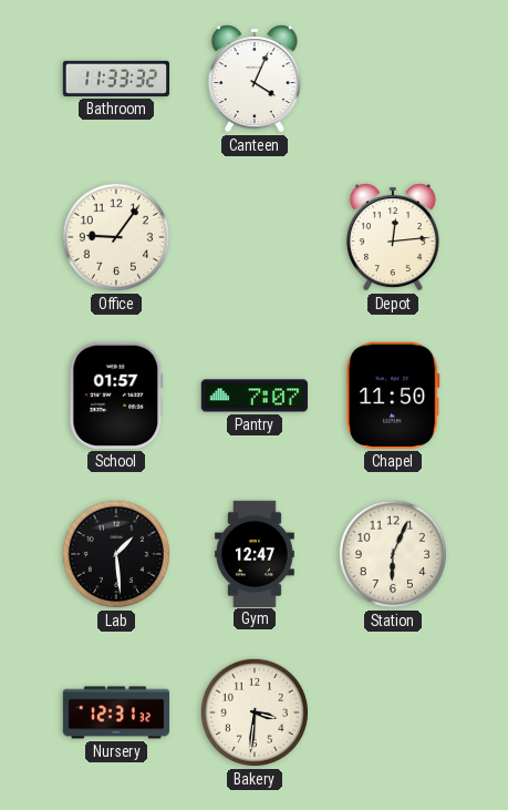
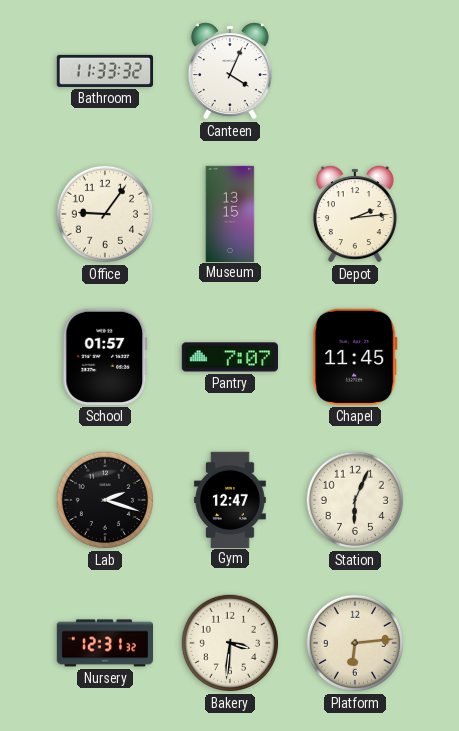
Museum: none -> 13:15
Depot: 12:14 -> 2:14
Chapel: 11:50 -> 11:45
Lab: 1:29 -> 2:18
Platform: none -> 6:14
